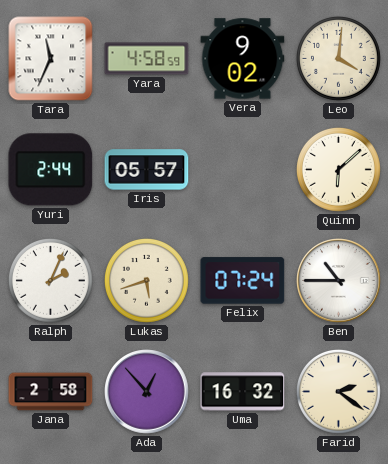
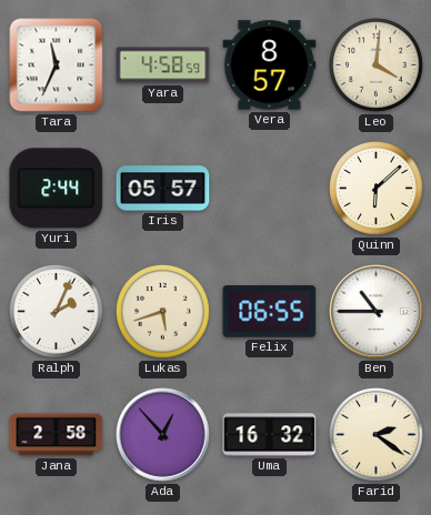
Vera: 9:02 -> 8:57
Felix: 07:24 -> 06:55
